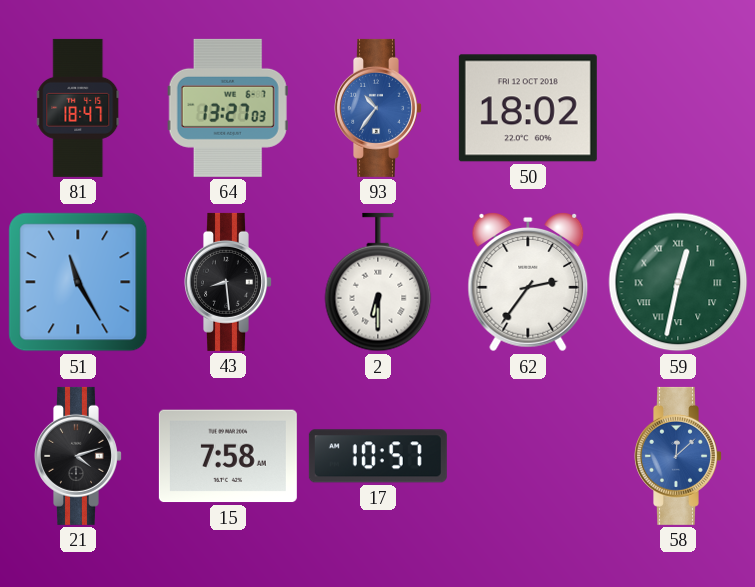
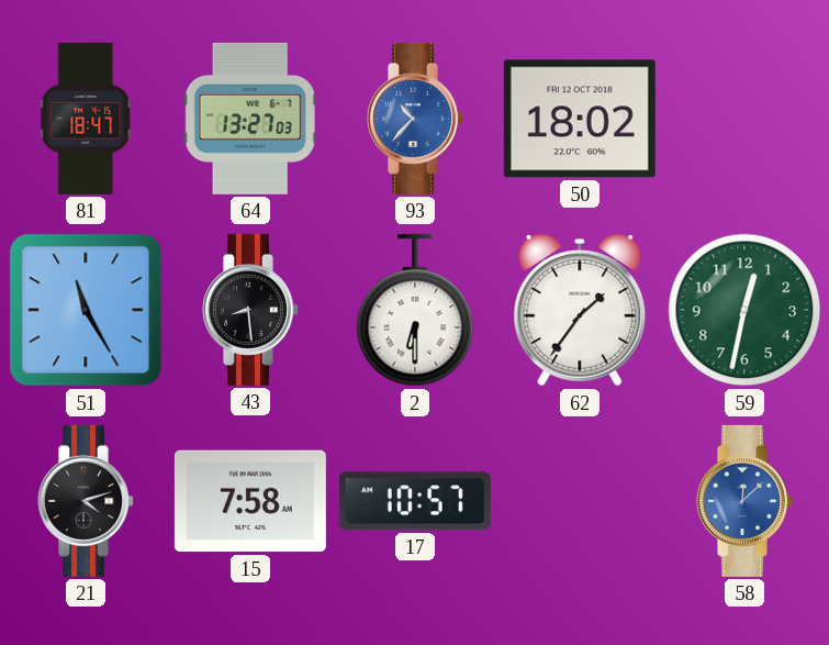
93: 10:36 -> 10:37
62: 2:36 -> 1:36
59 numerals: Roman -> Arabic
